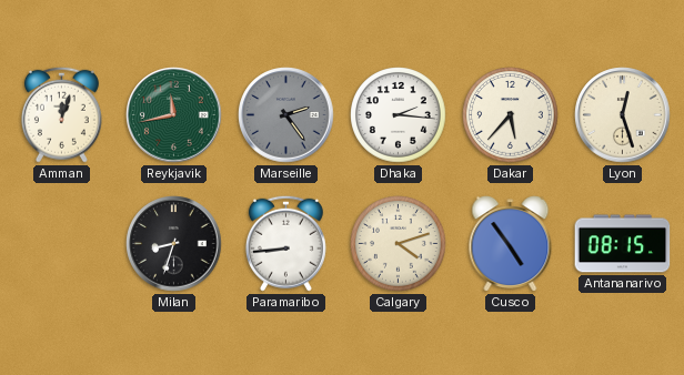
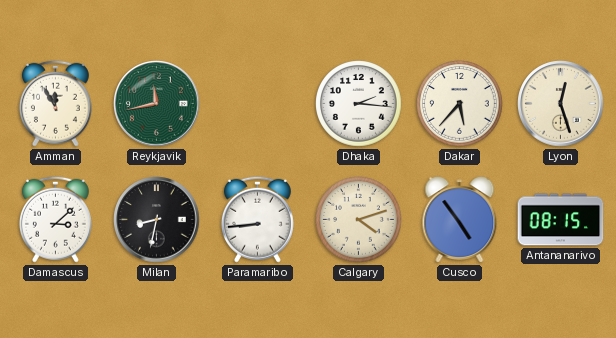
Amman: 12:03 -> 11:55
Marseille: 2:24 -> none
Damascus: none -> 3:08
Milan: 8:33 -> 8:32
